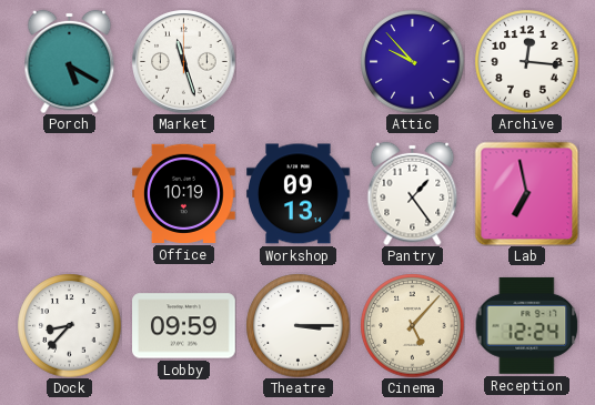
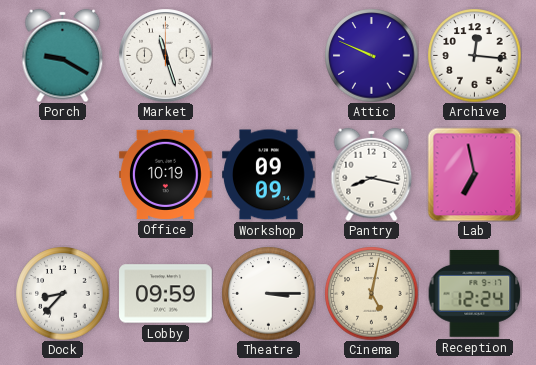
Porch: 5:20 -> 9:20
Attic: 9:53 -> 9:49
Workshop: 09:13 -> 09:09
Pantry: 1:24 -> 8:17
Cinema: 5:07 -> 5:02
